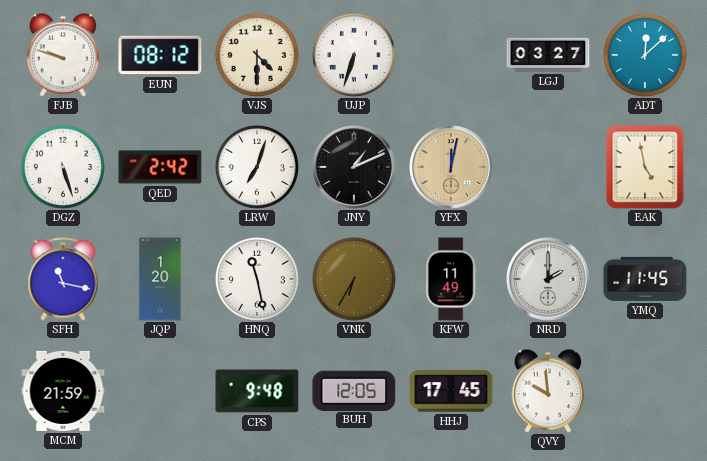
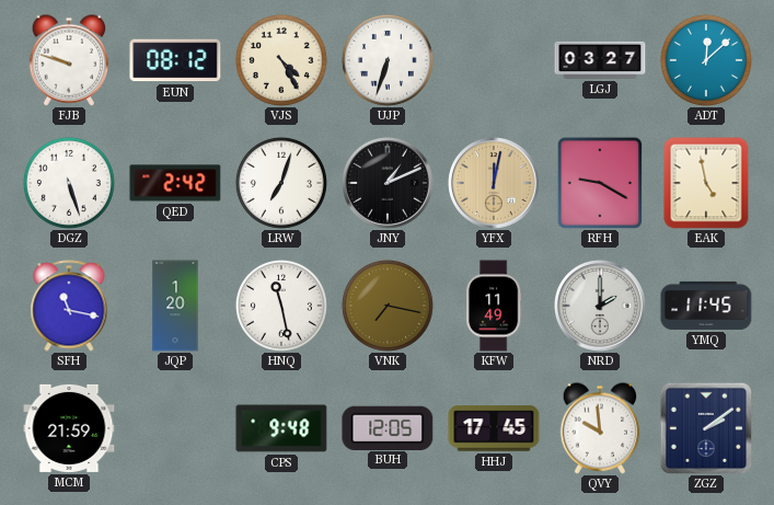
VJS: 4:30 -> 4:25
RFH: none -> 9:20
VNK: 6:35 -> 7:17
ZGZ: none -> 2:09
